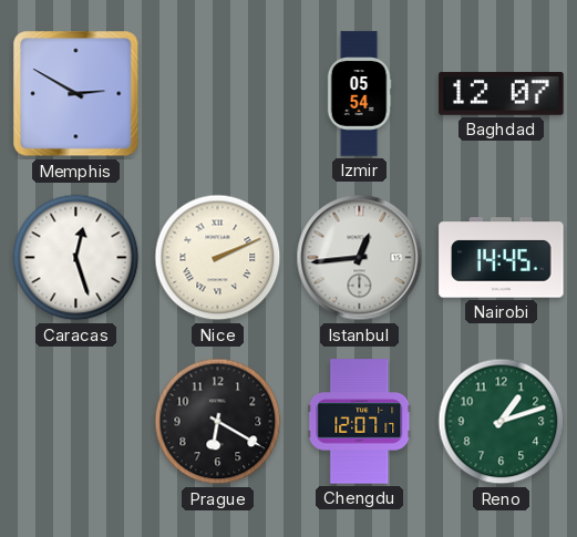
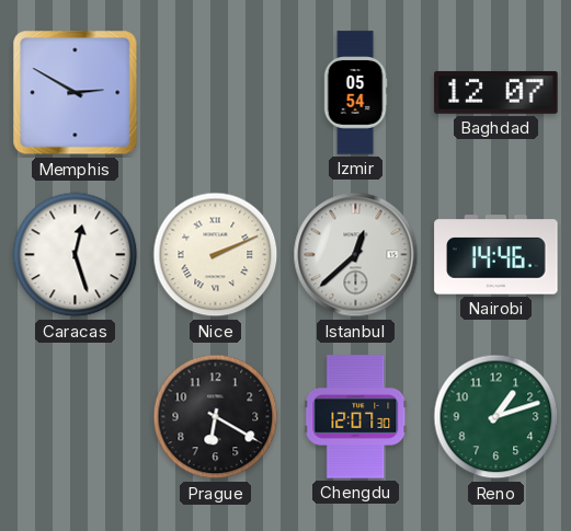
Istanbul: 12:44 -> 12:38
Nairobi: 14:45 -> 14:46
Chengdu: 12:07:17 -> 12:07:30
